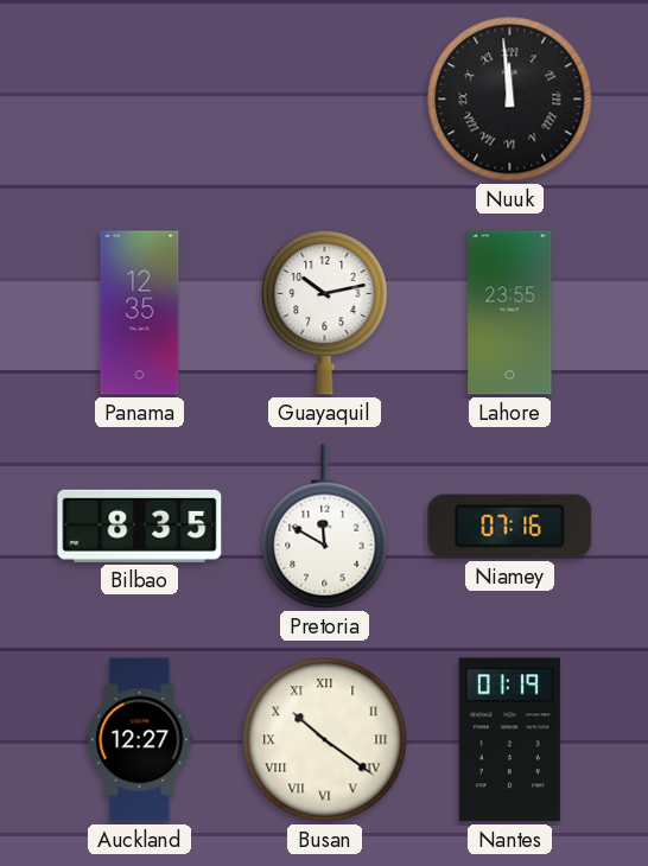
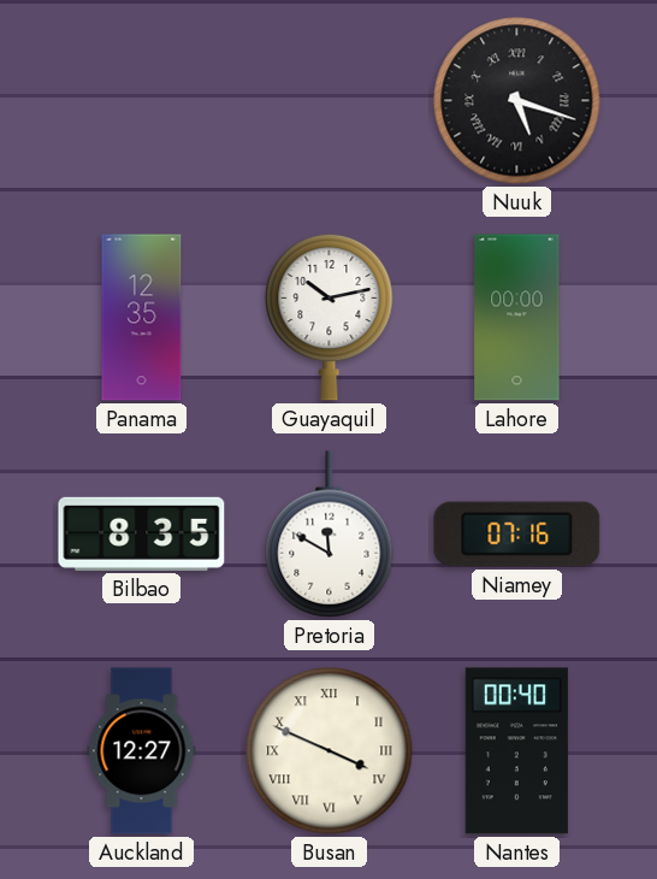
Nuuk: 11:59 -> 5:18
Lahore: 23:55 -> 00:00
Busan: 10:21 -> 3:49
Nantes: 01:19 -> 00:40
